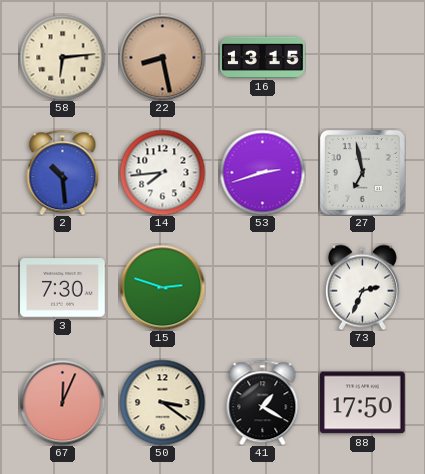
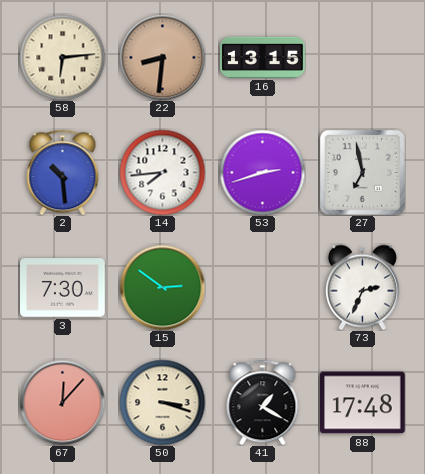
22: 8:28 -> 8:31
15: 2:48 -> 2:51
67: 12:04 -> 12:07
50: 3:21 -> 3:18
88: 17:50 -> 17:48
